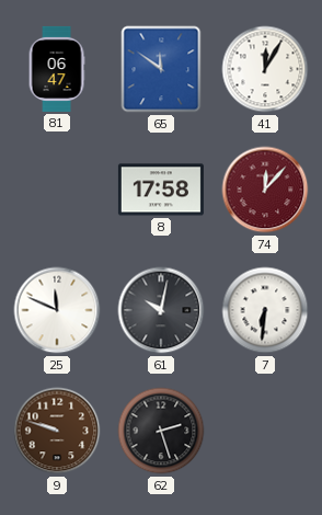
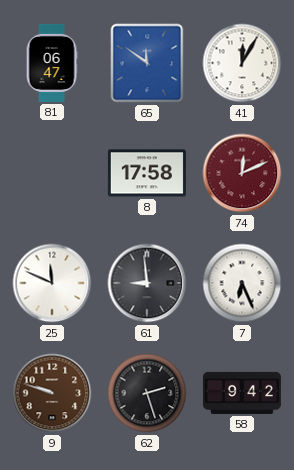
74: 12:07 -> 12:11
61: 10:02 -> 8:59
7: 6:31 -> 6:26
58: none -> 9:42
